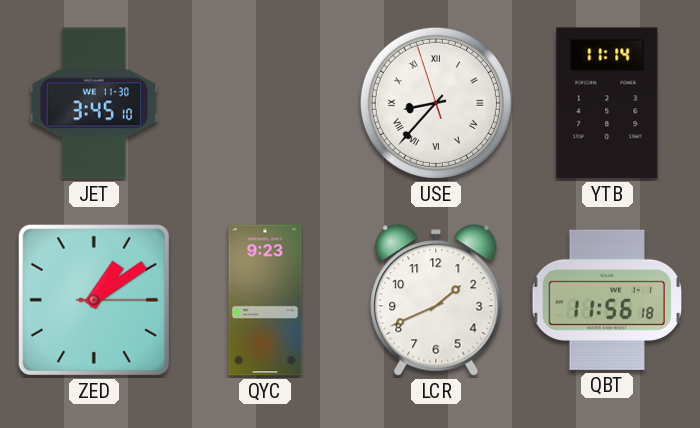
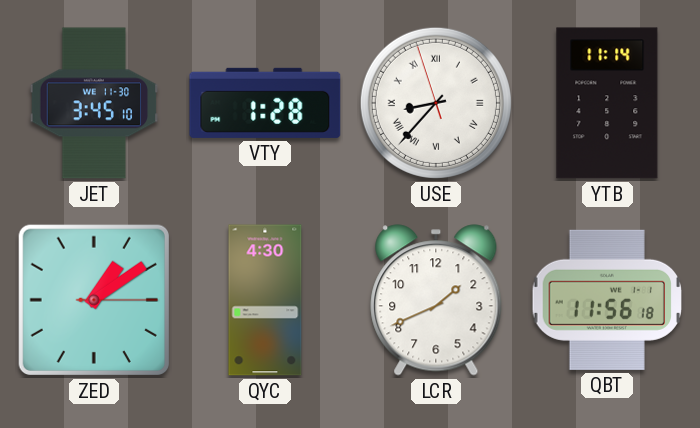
VTY: none -> 1:28
QYC: 9:23 -> 4:30
